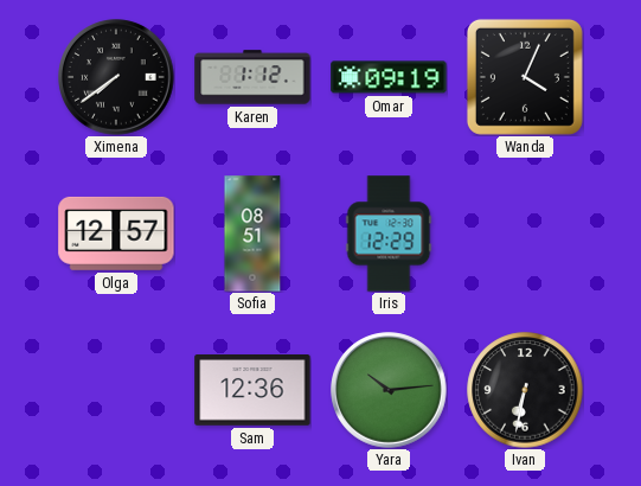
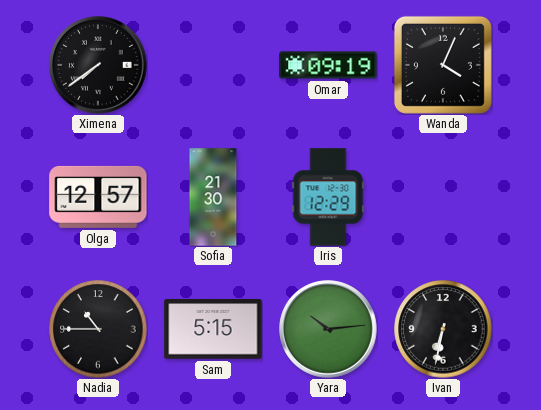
Karen: 1:12 -> none
Sofia: 08:51 -> 21:30
Nadia: none -> 10:45
Sam: 12:36 -> 5:15
